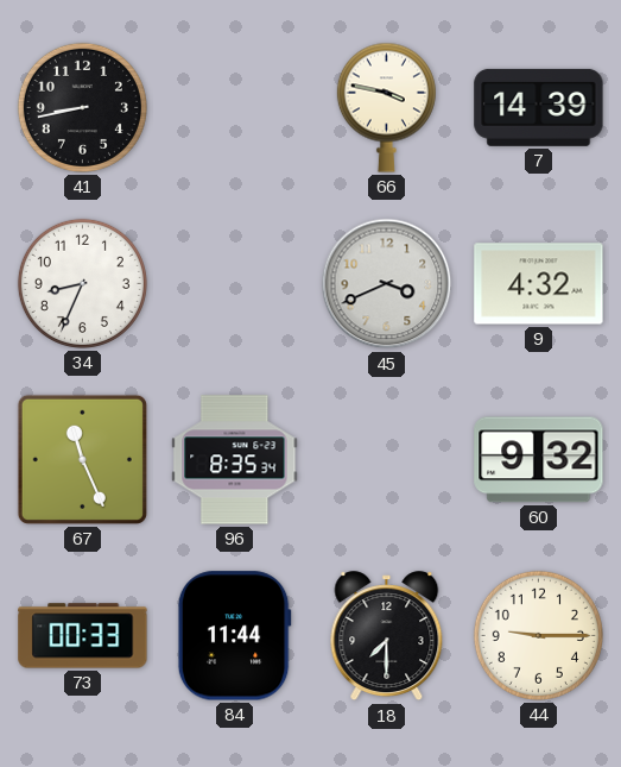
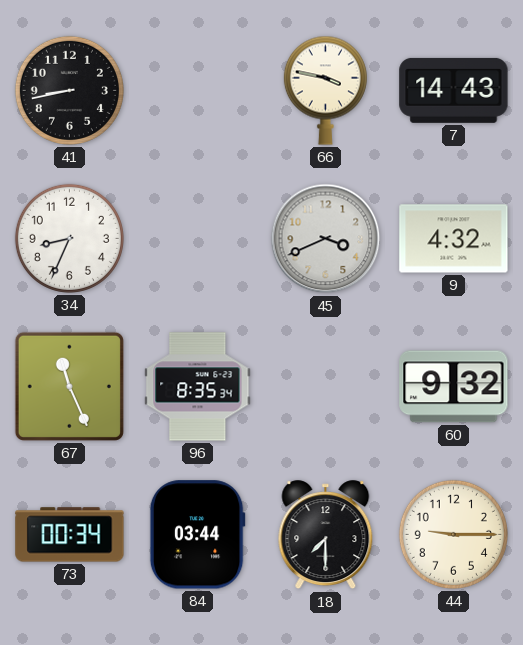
7: 14:39 -> 14:43
73: 00:33 -> 00:34
84: 11:44 -> 03:44
